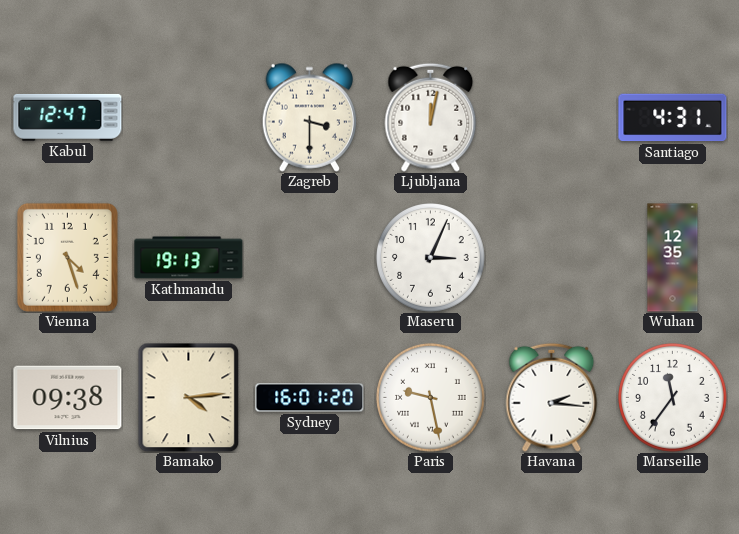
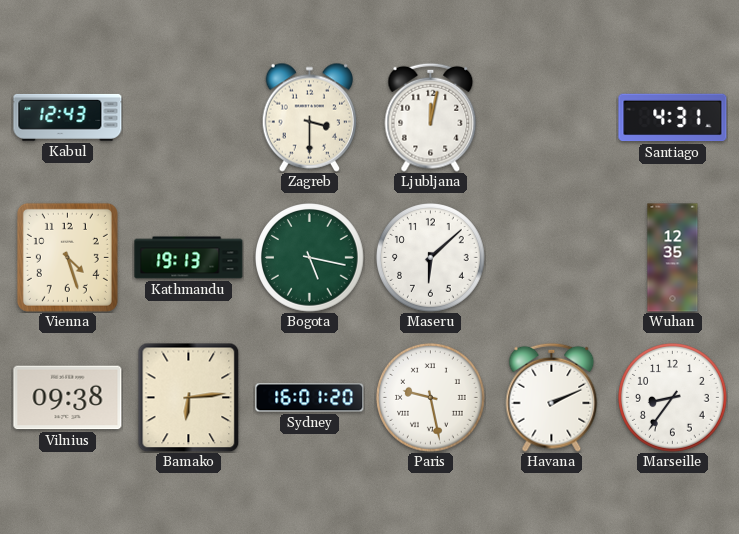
Kabul: 12:47 -> 12:43
Bogota: none -> 5:17
Maseru: 3:04 -> 6:08
Bamako: 4:14 -> 6:14
Havana: 2:16 -> 2:11
Marseille: 11:36 -> 8:36
